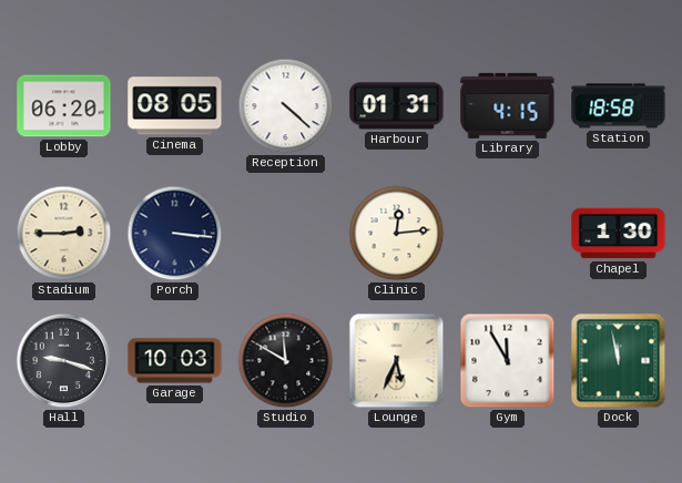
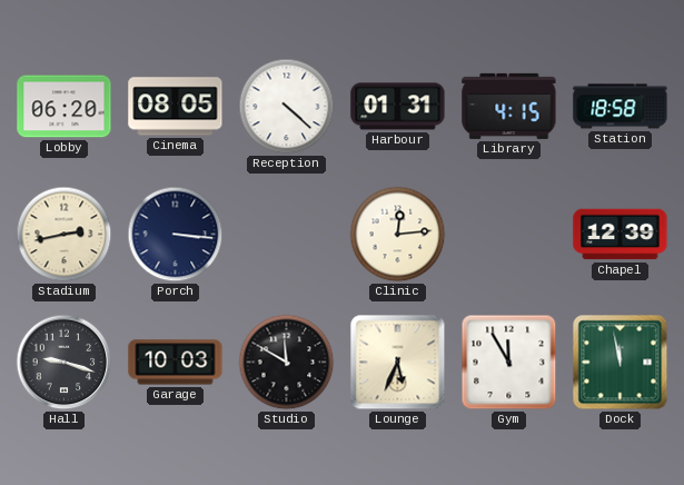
Stadium: 2:45 -> 2:43
Chapel: 1:30 -> 12:39
